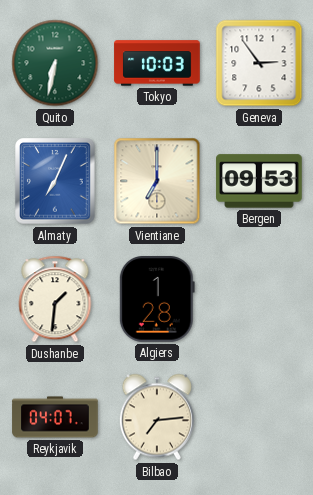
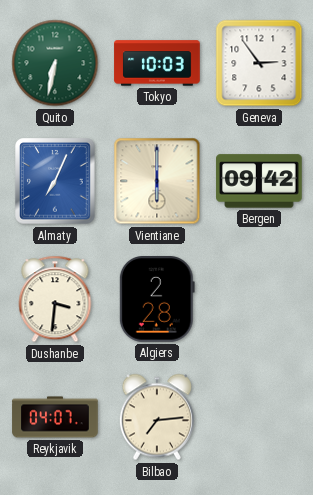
Vientiane: 7:00 -> 6:00
Bergen: 09:53 -> 09:42
Dushanbe: 1:31 -> 3:31
Algiers: 1:28 -> 2:28
